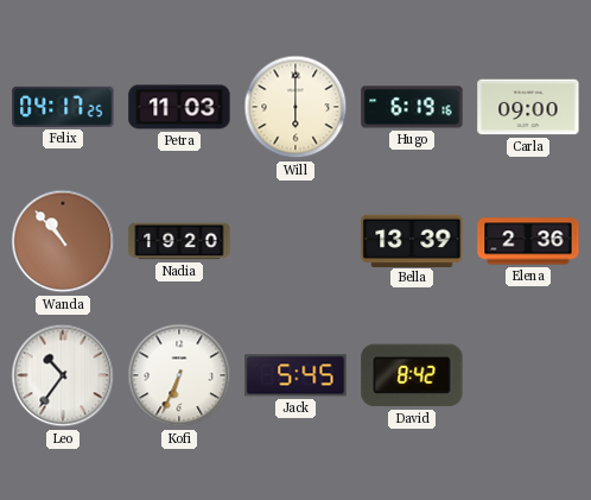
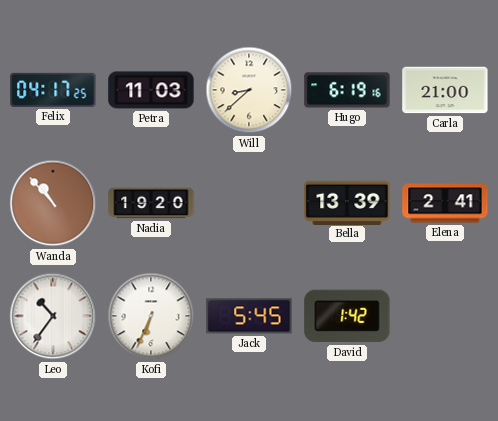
Will: 6:00 -> 8:38
Carla: 09:00 -> 21:00
Elena: 2:36 -> 2:41
David: 8:42 -> 1:42
